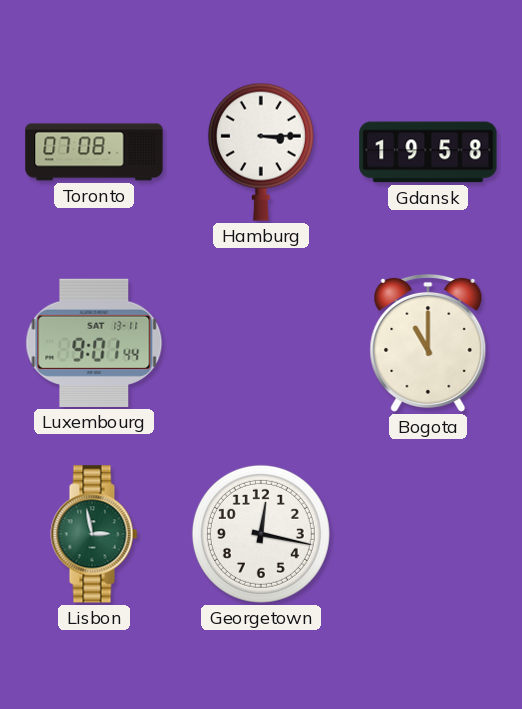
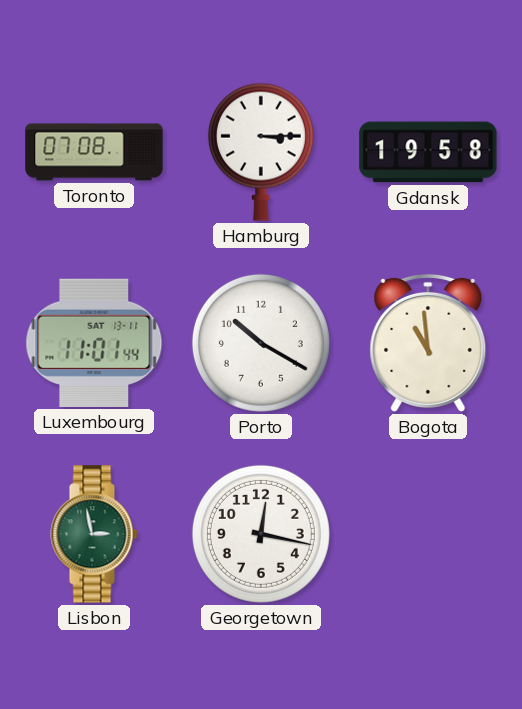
Luxembourg: 9:01 -> 11:01
Porto: none -> 10:20
Bogota: 11:00 -> 10:59
